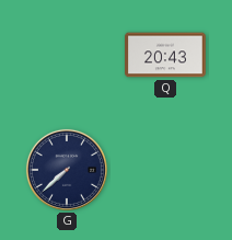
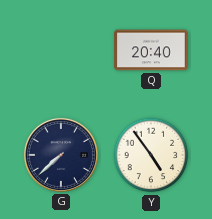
Q: 20:43 -> 20:40
Y: none -> 4:54
